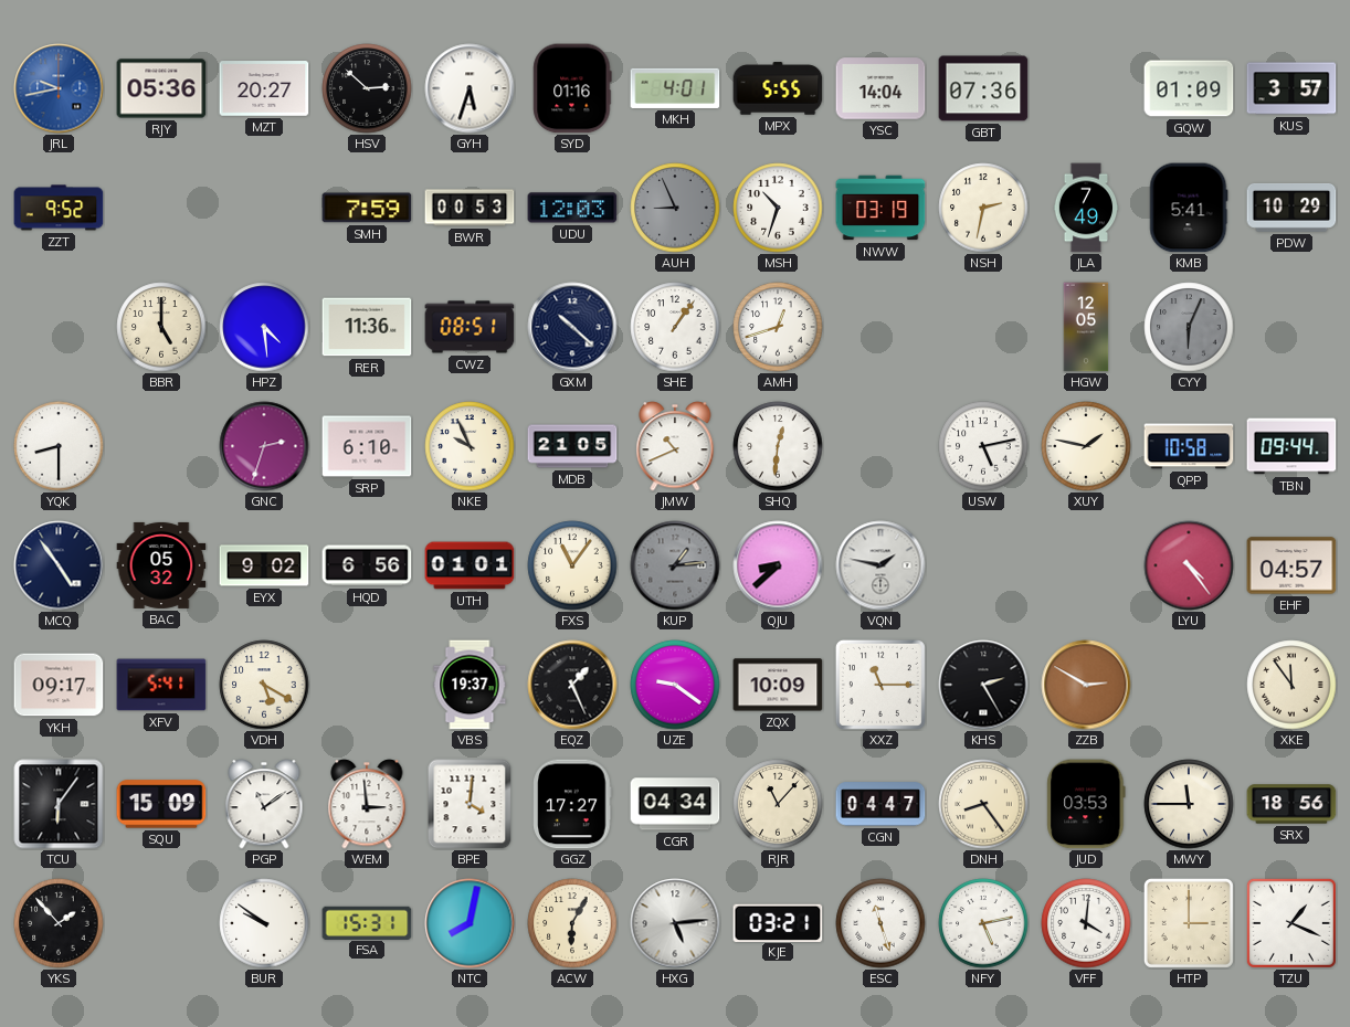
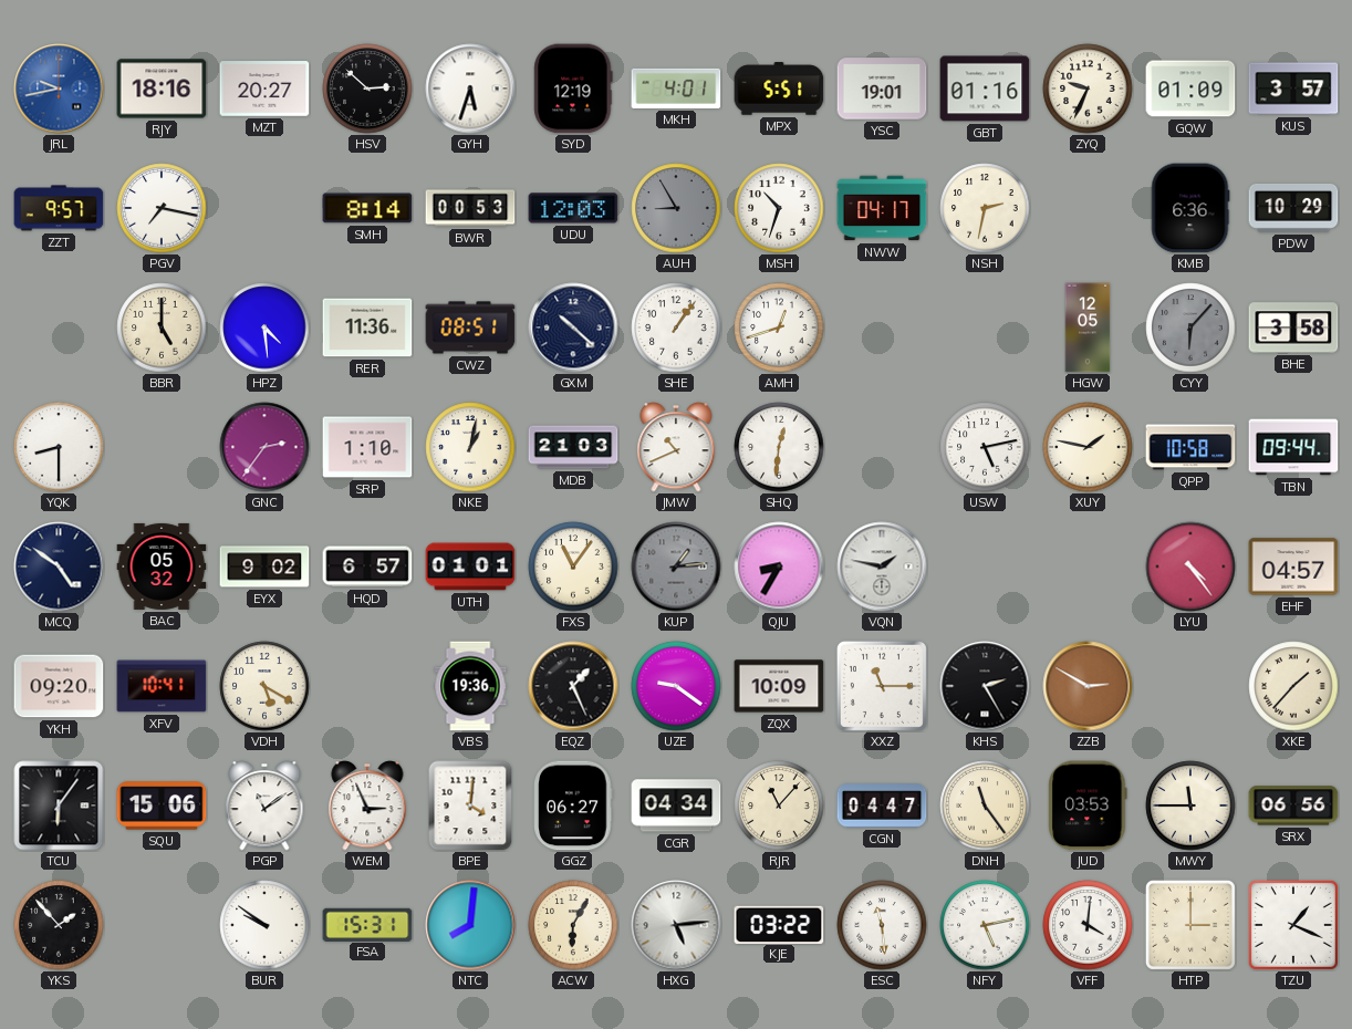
RJY: 05:36 -> 18:16
SYD: 01:16 -> 12:19
MPX: 5:55 -> 5:51
YSC: 14:04 -> 19:01
GBT: 07:36 -> 01:16
ZYQ: none -> 9:34
ZZT: 9:52 -> 9:57
PGV: none -> 7:17
SMH: 7:59 -> 8:14
AUH: 8:56 -> 8:55
NWW: 03:19 -> 04:17
JLA: 7:49 -> none
KMB: 5:41 -> 6:36
CYY: 6:04 -> 6:07
BHE: none -> 3:58
GNC: 2:33 -> 2:36
SRP: 6:10 -> 1:10
NKE: 9:56 -> 1:02
MDB: 21:05 -> 21:03
MCQ: 4:54 -> 4:51
HQD: 6:56 -> 6:57
QJU: 8:38 -> 8:35
YKH: 09:17 -> 09:20
XFV: 5:41 -> 10:41
VBS: 19:37 -> 19:36
XKE: 11:54 -> 1:37
SQU: 15:09 -> 15:06
WEM: 2:59 -> 2:56
GGZ: 17:27 -> 06:27
DNH: 8:24 -> 11:24
SRX: 18:56 -> 06:56
NTC: 8:02 -> 8:01
KJE: 03:21 -> 03:22
ESC: 11:27 -> 11:29
